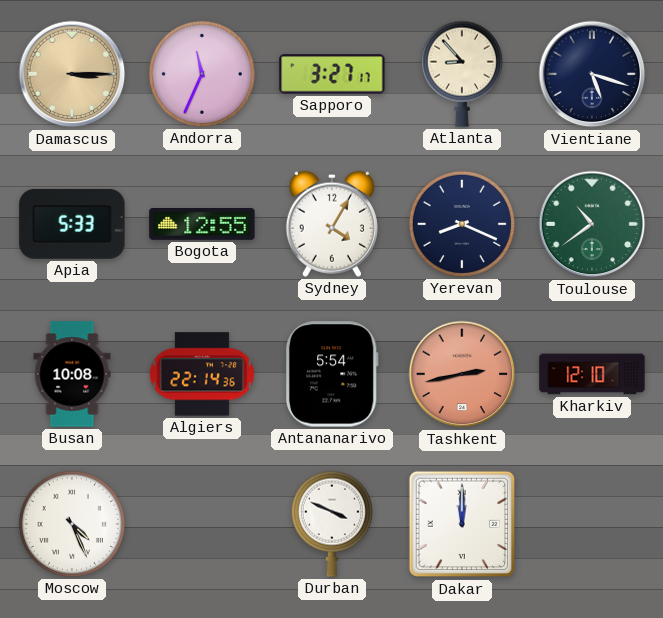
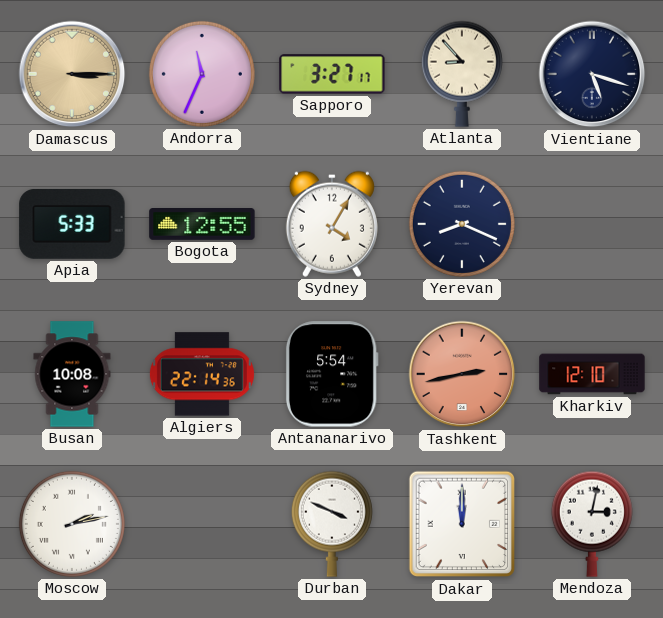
Toulouse: 10:39 -> none
Moscow: 4:26 -> 2:13
Mendoza: none -> 3:02
